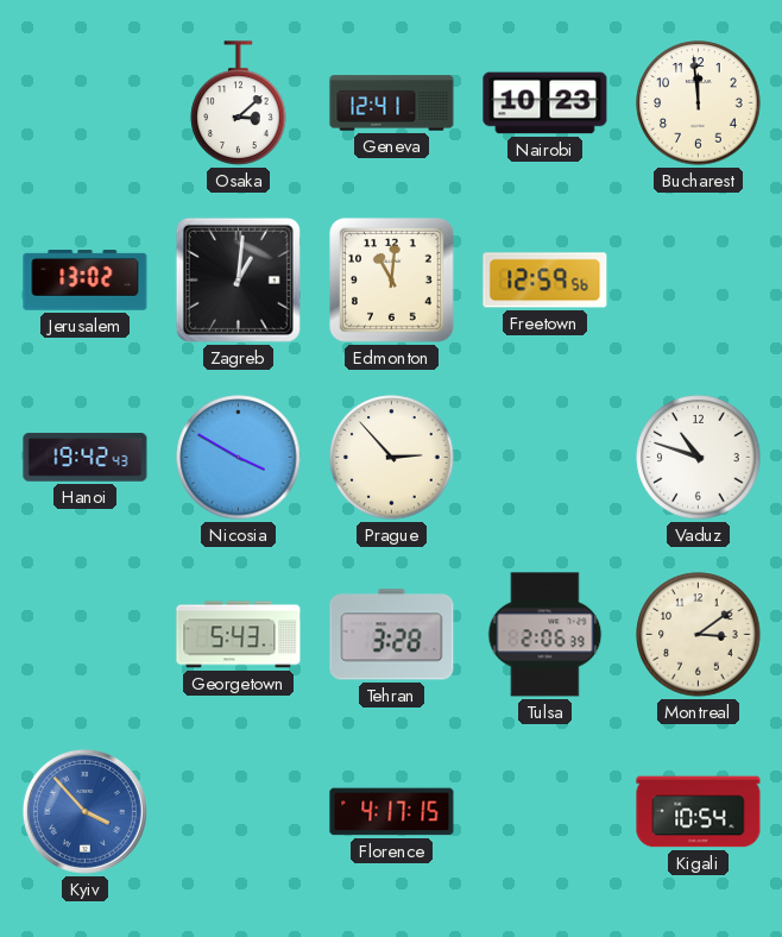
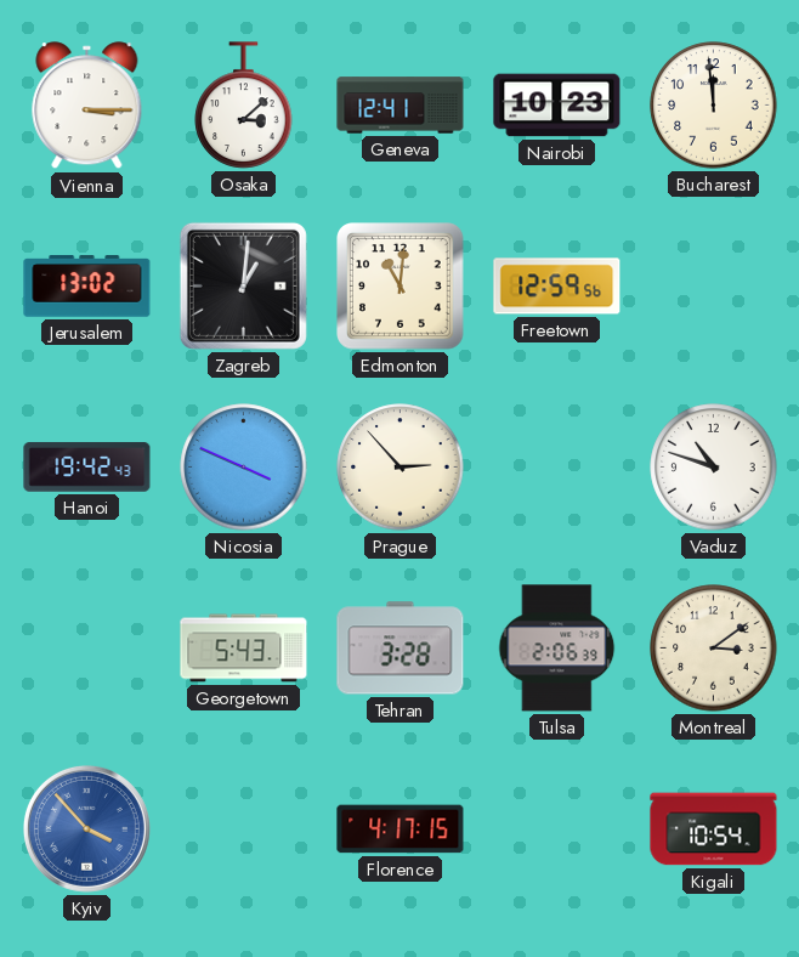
Vienna: none -> 3:15
Nicosia: 3:50 -> 3:49
